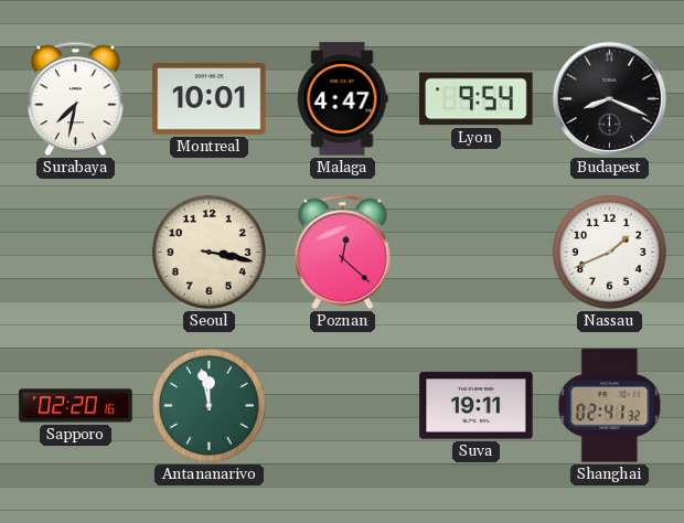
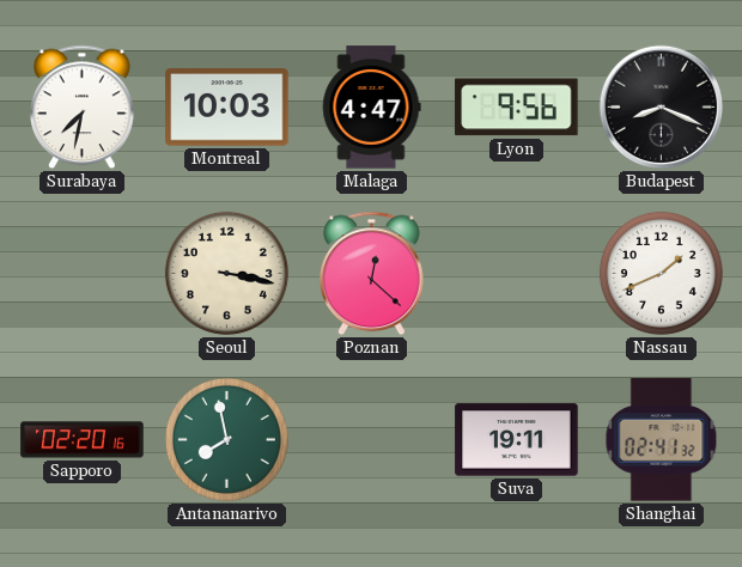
Montreal: 10:01 -> 10:03
Lyon: 9:54 -> 9:56
Antananarivo: 11:58 -> 7:58
